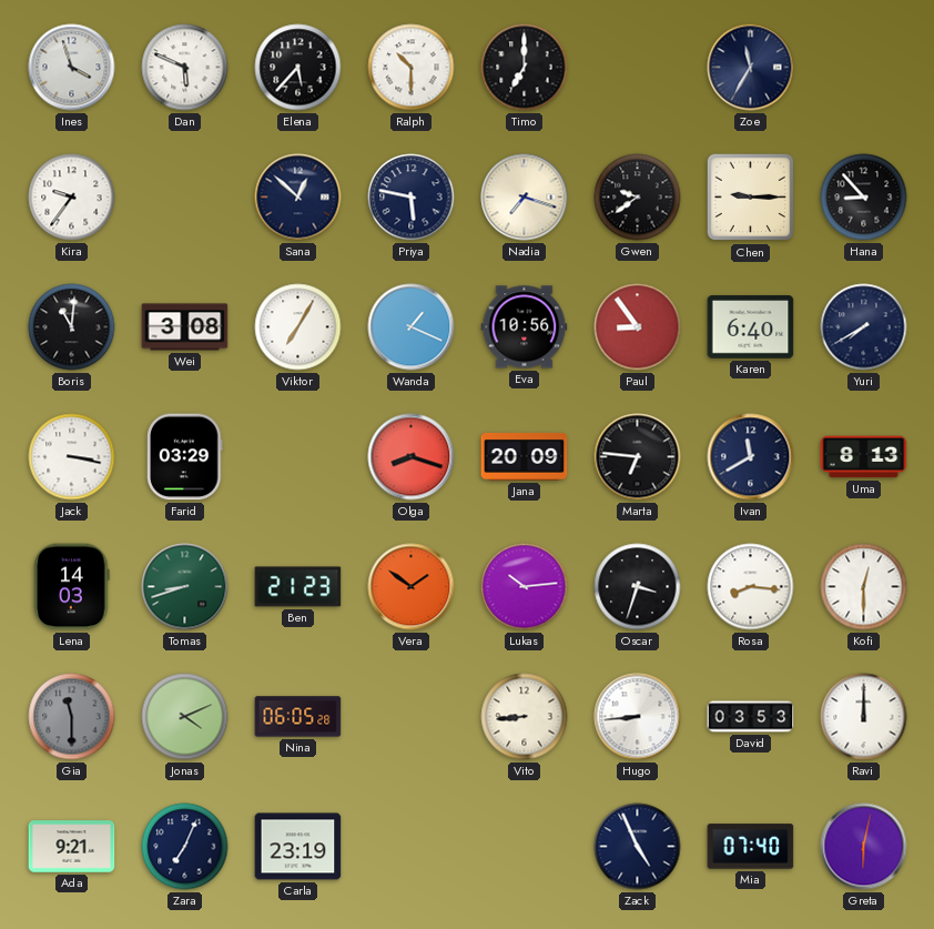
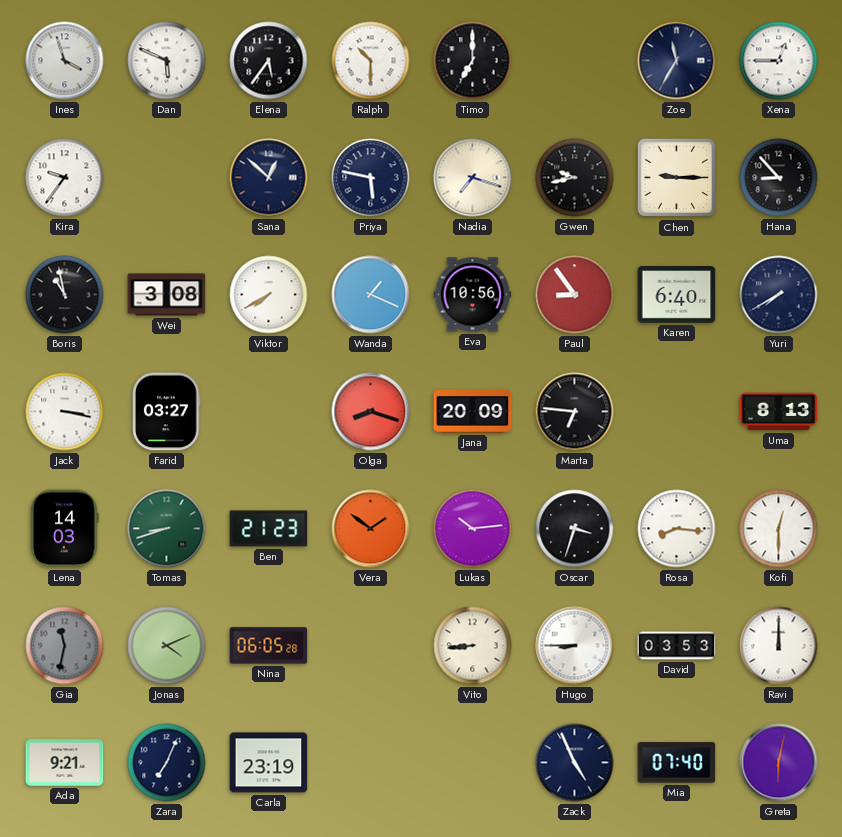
Elena: 5:37 -> 5:36
Xena: none -> 12:45
Gwen: 9:39 -> 9:43
Boris: 11:01 -> 10:58
Viktor: 7:05 -> 7:40
Farid: 03:29 -> 03:27
Ivan: 11:40 -> none
Gia: 11:30 -> 11:32
Hugo: 8:44 -> 8:45
